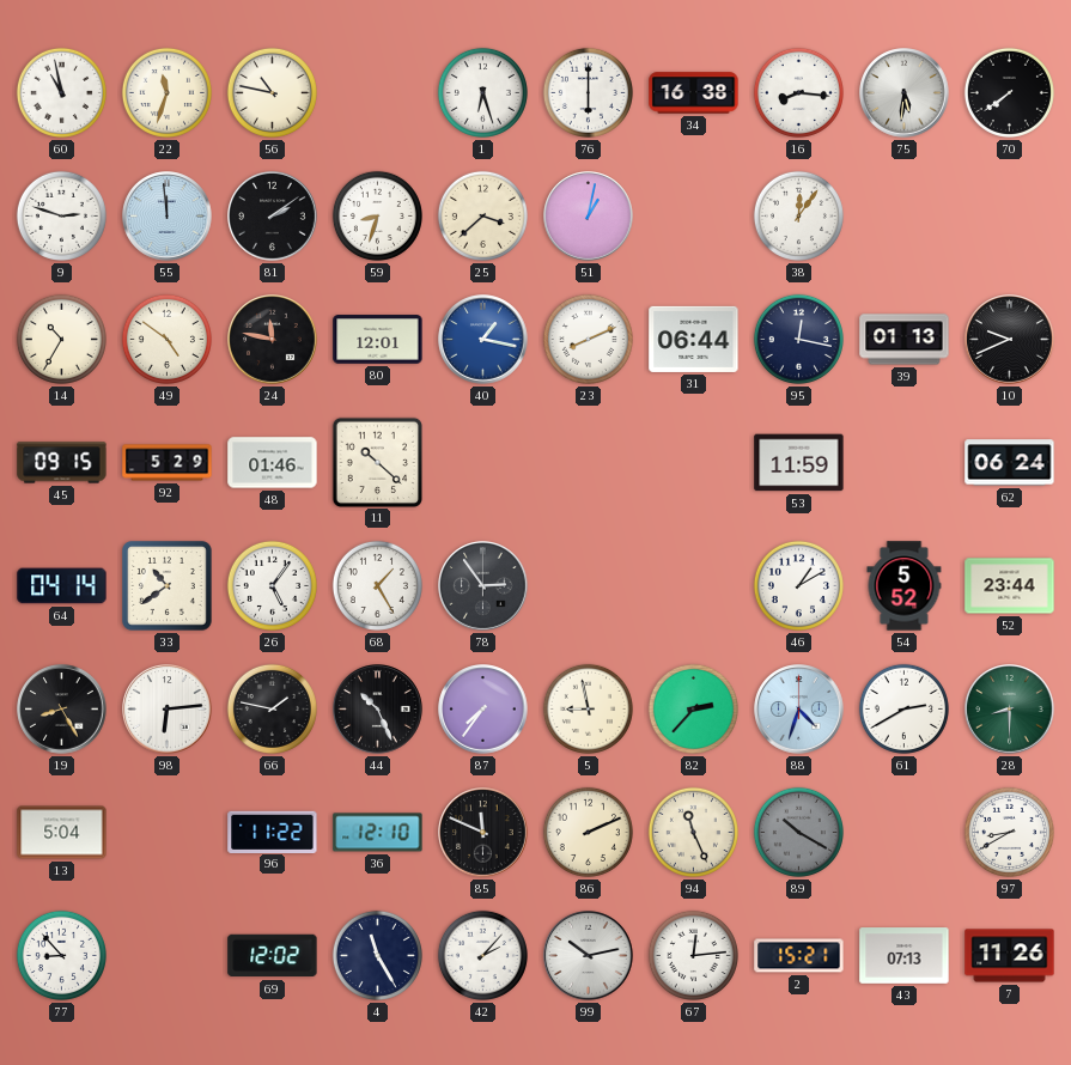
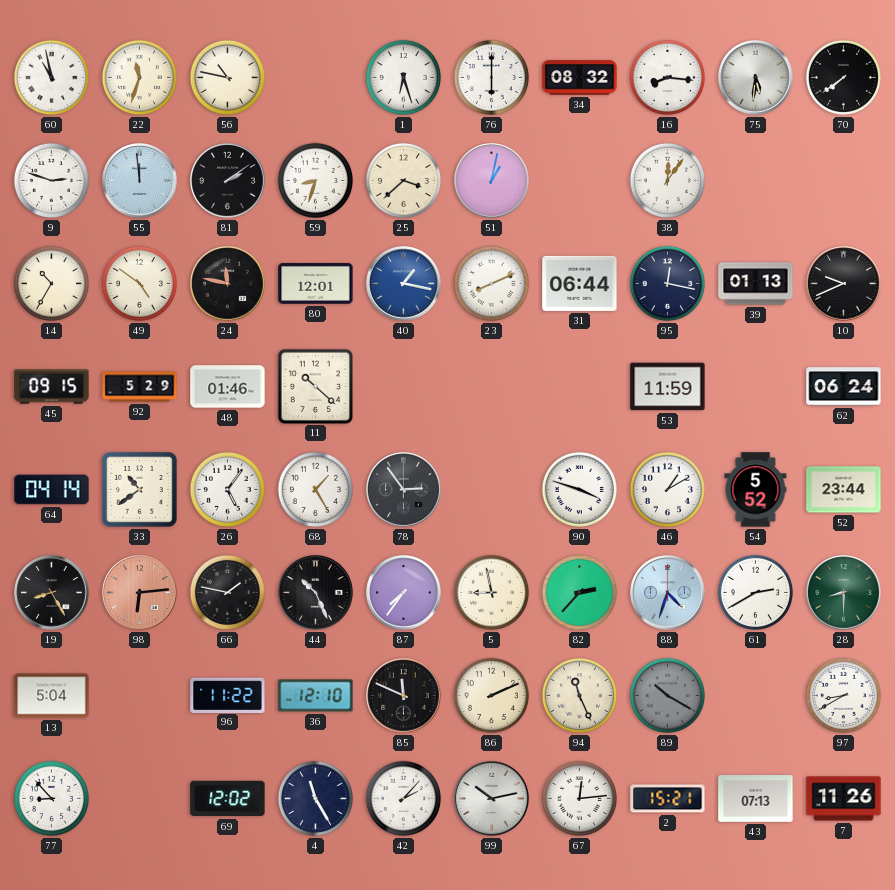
34: 16:38 -> 08:32
90: none -> 3:48
98 dial: white -> salmon
